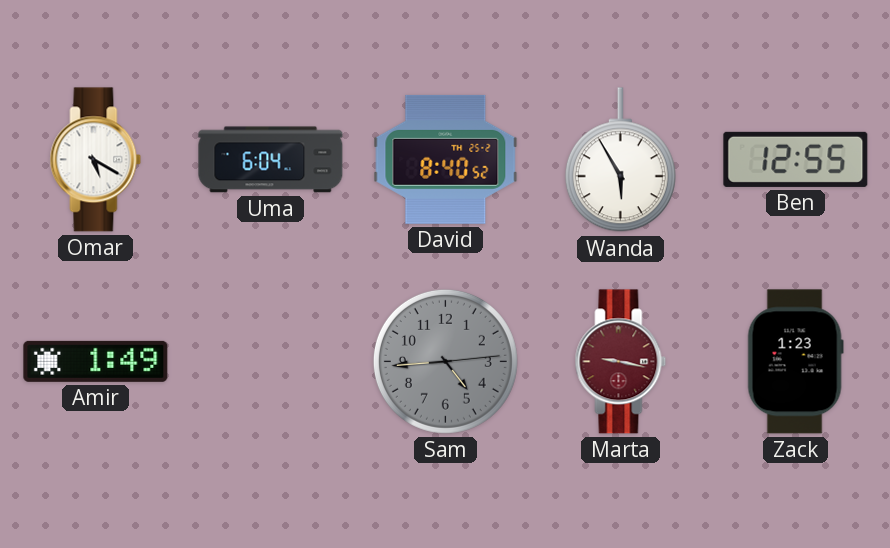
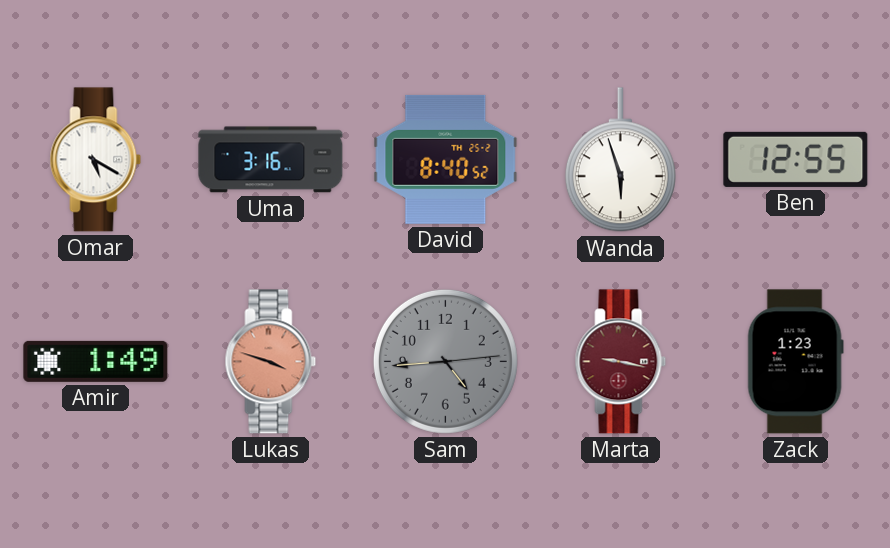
Uma: 6:04 -> 3:16
Wanda: 5:55 -> 5:57
Lukas: none -> 3:48
